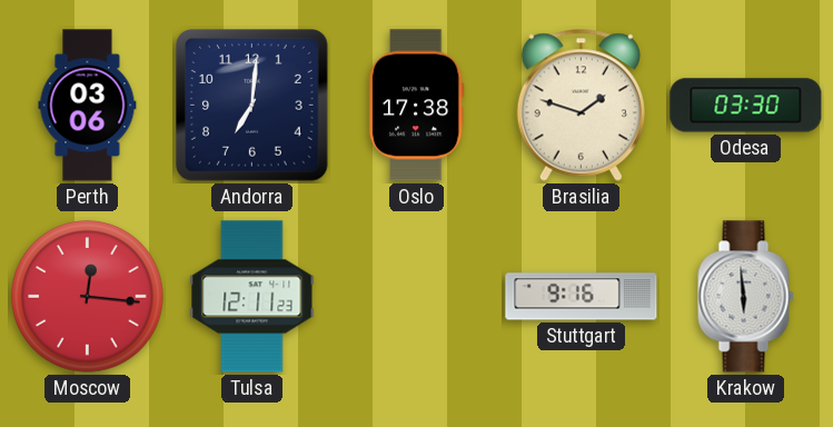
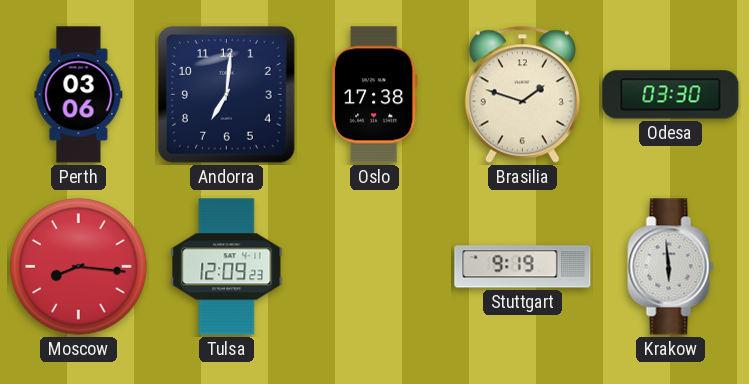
Moscow: 12:16 -> 8:16
Tulsa: 12:11 -> 12:09
Stuttgart: 9:16 -> 9:19
